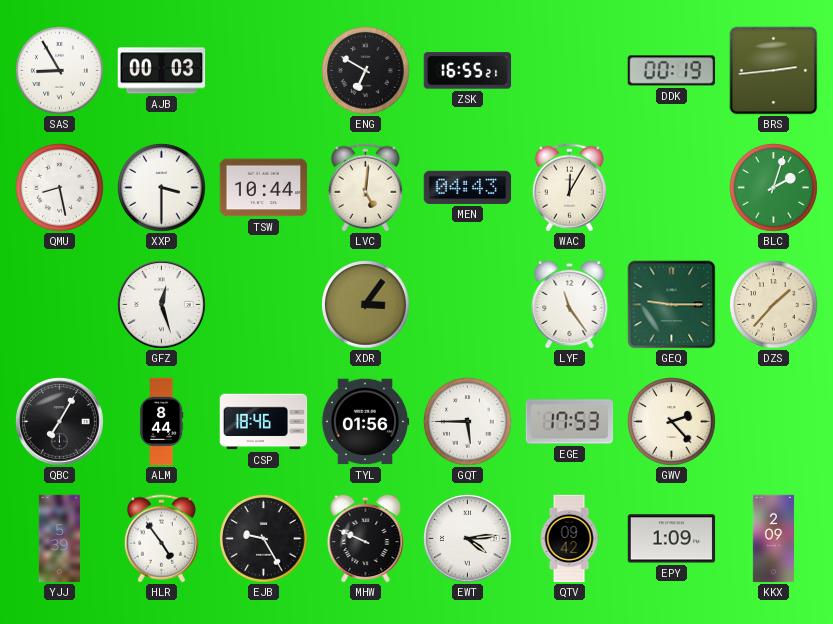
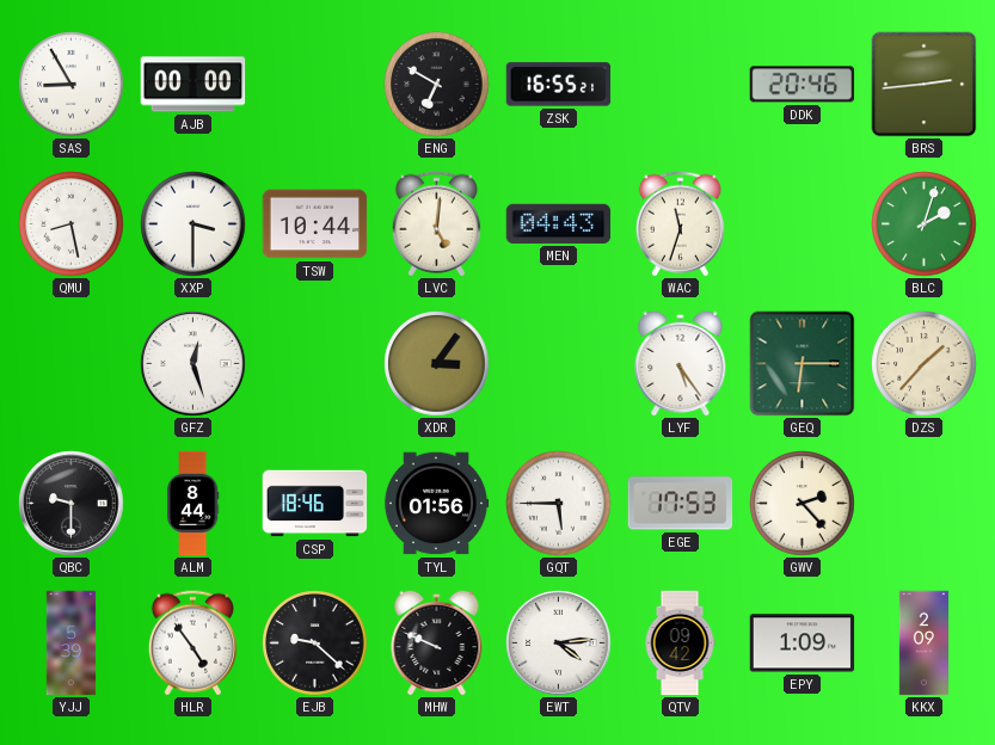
AJB: 00:03 -> 00:00
DDK: 00:19 -> 20:46
WAC: 12:05 -> 11:33
LYF: 11:24 -> 5:24
GEQ: 9:15 -> 6:15
QBC: 7:05 -> 9:30
EJB: 9:25 -> 9:22
